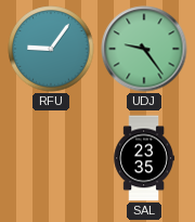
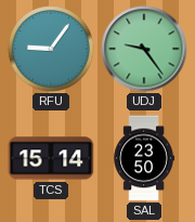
TCS: none -> 15:14
SAL: 23:35 -> 23:50
